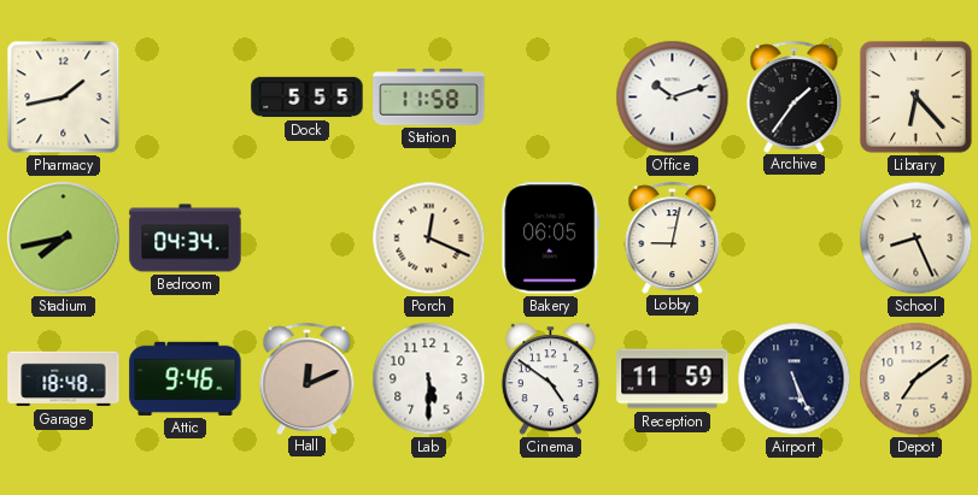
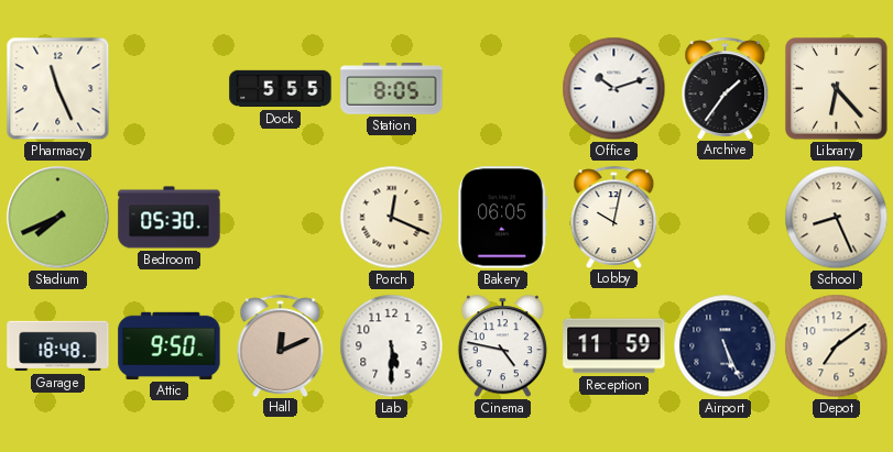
Pharmacy: 1:43 -> 11:26
Station: 11:58 -> 8:05
Stadium: 7:43 -> 7:41
Bedroom: 04:34 -> 05:30
Lobby: 9:02 -> 10:02
Attic: 9:46 -> 9:50
Cinema: 4:51 -> 4:47
